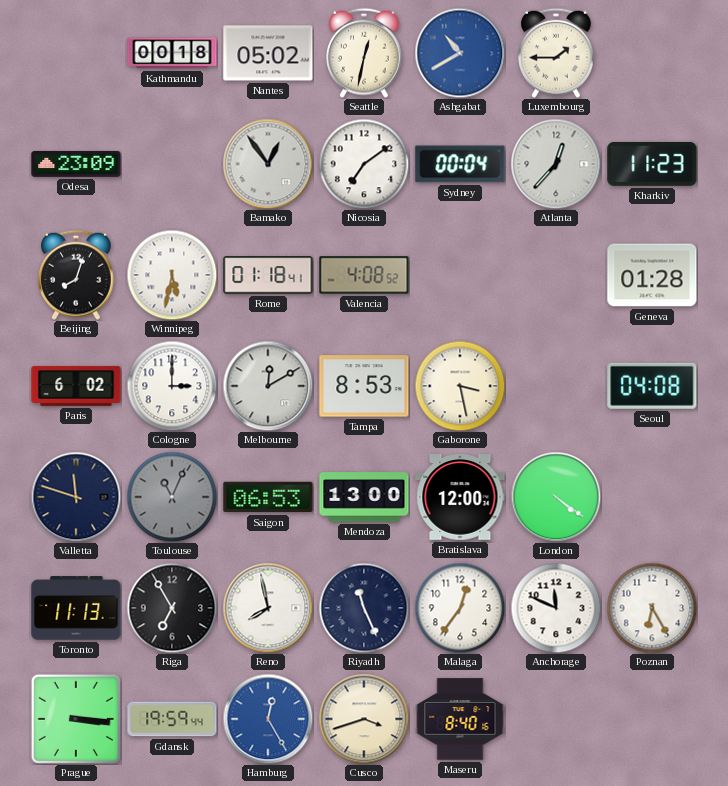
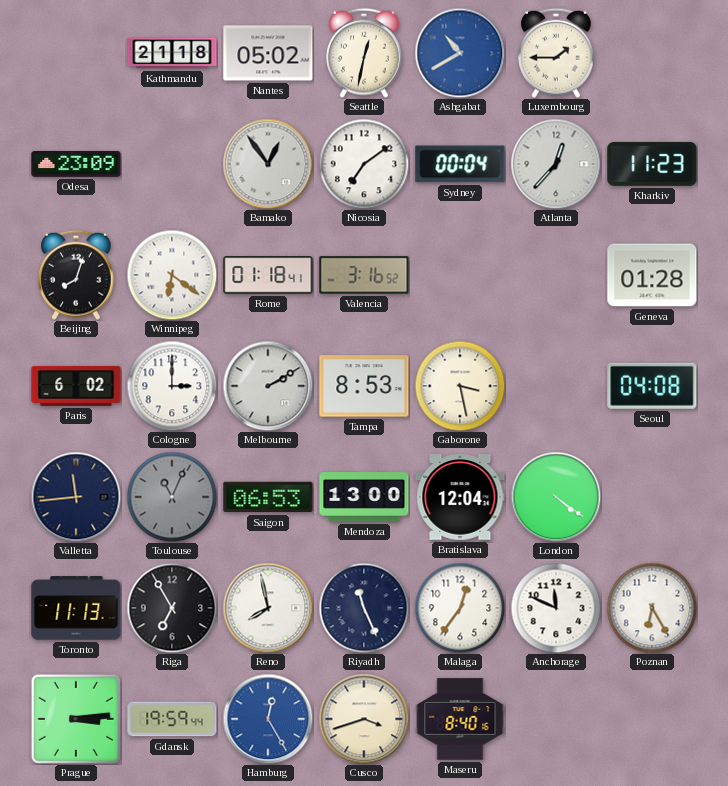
Kathmandu: 00:18 -> 21:18
Winnipeg: 5:32 -> 6:21
Valencia: 4:08 -> 3:16
Melbourne: 12:10 -> 2:10
Valletta: 11:48 -> 11:44
Bratislava: 12:00 -> 12:04
Prague: 3:16 -> 3:14
